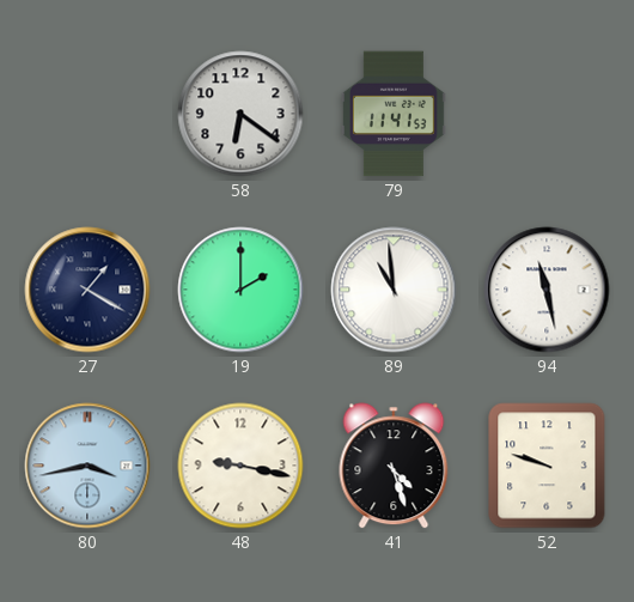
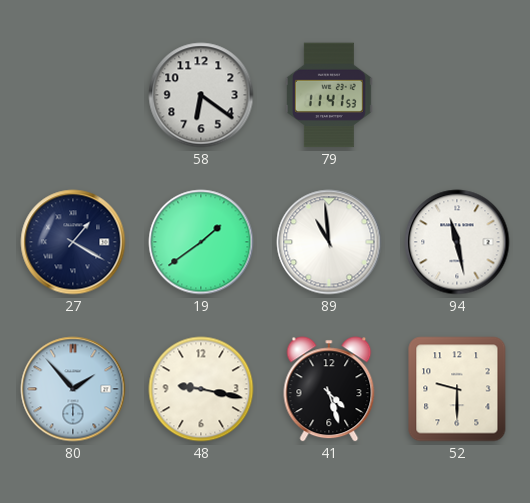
19: 2:00 -> 1:39
80: 3:43 -> 1:53
52: 9:48 -> 9:30
